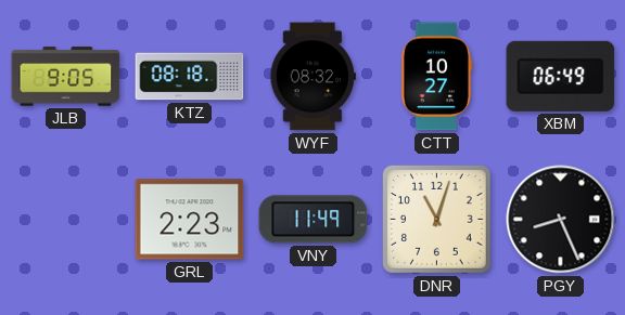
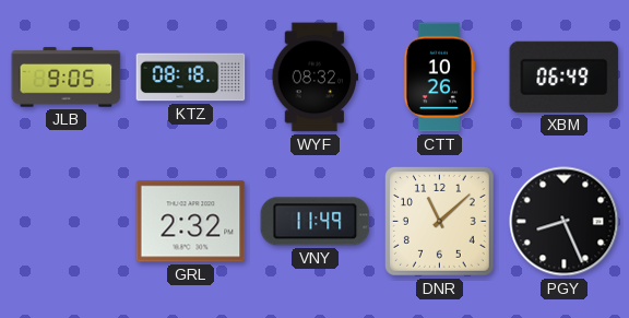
CTT: 10:27 -> 10:26
GRL: 2:23 -> 2:32
DNR: 11:03 -> 11:08
